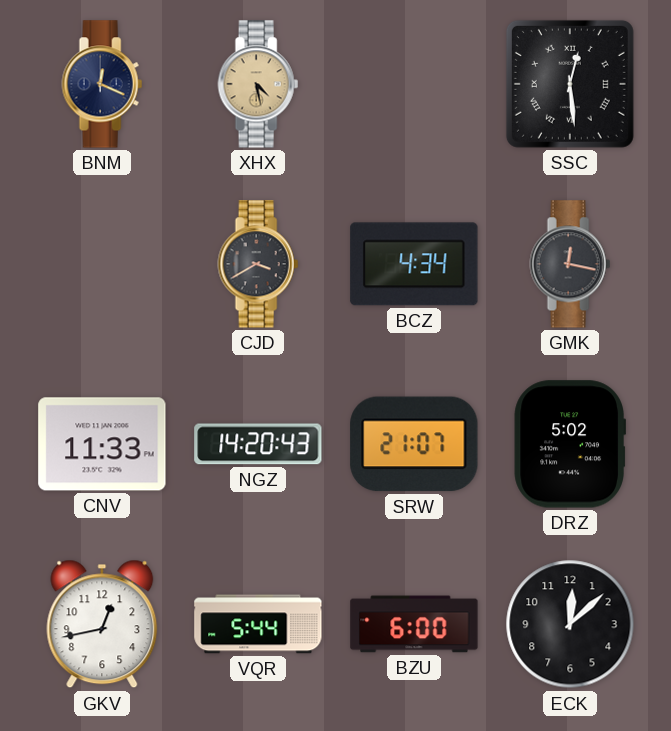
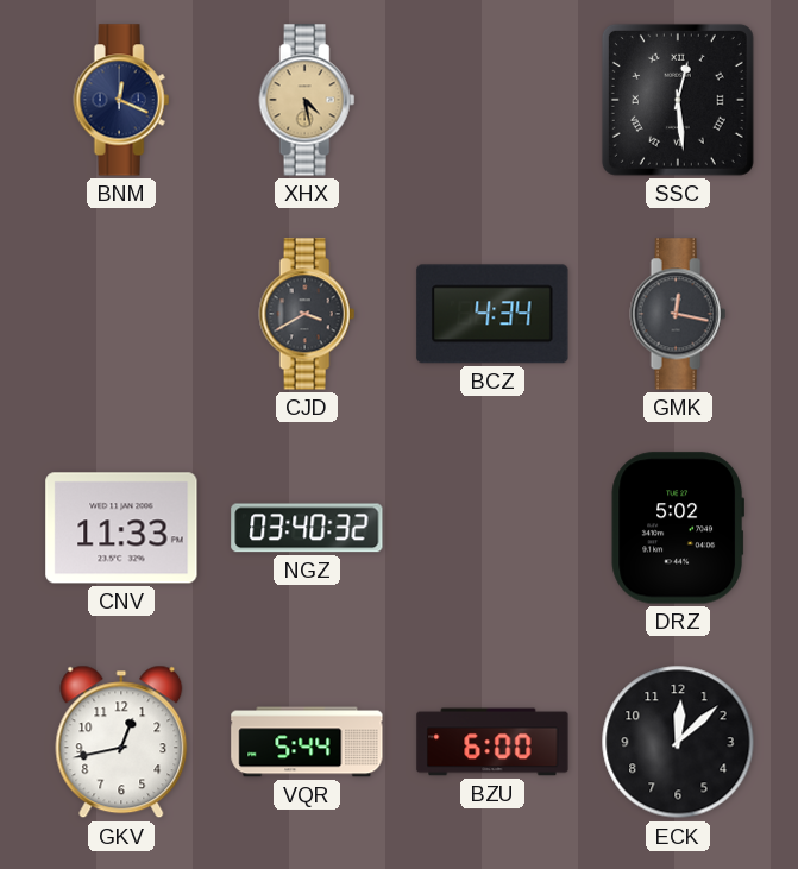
NGZ: 14:20 -> 03:40
SRW: 21:07 -> none
